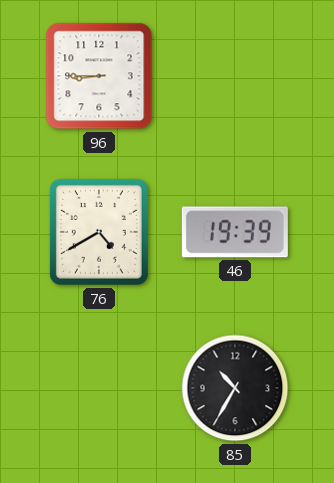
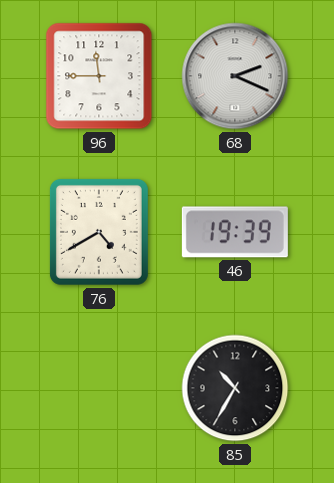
96: 8:45 -> 11:45
68: none -> 2:19
